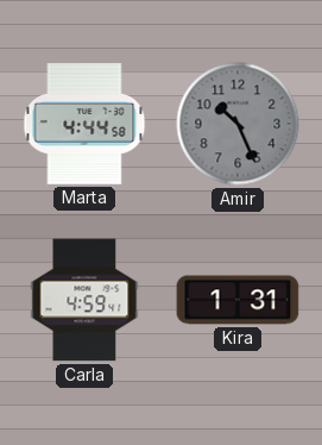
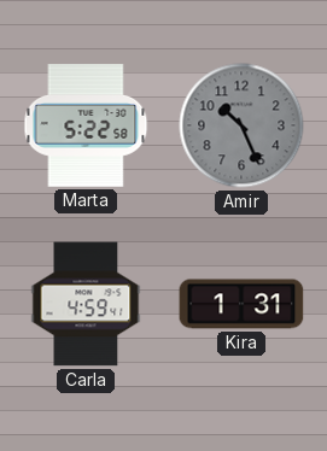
Marta: 4:44 -> 5:22
